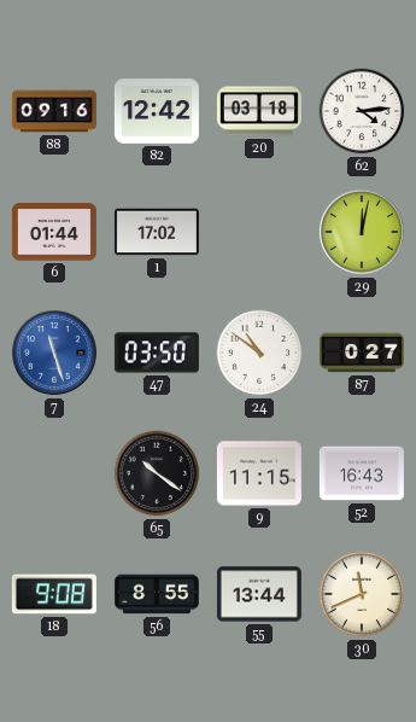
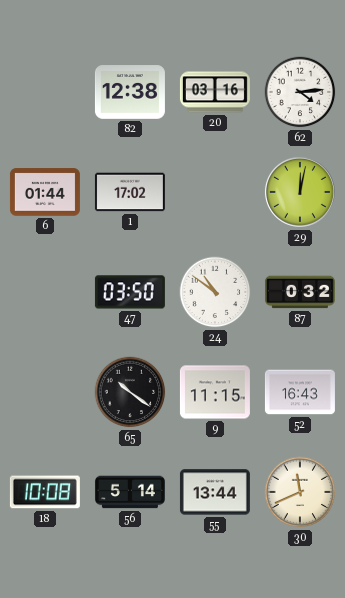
88: 09:16 -> none
82: 12:42 -> 12:38
20: 03:18 -> 03:16
7: 11:27 -> none
87: 0:27 -> 0:32
18: 9:08 -> 10:08
56: 8:55 -> 5:14
